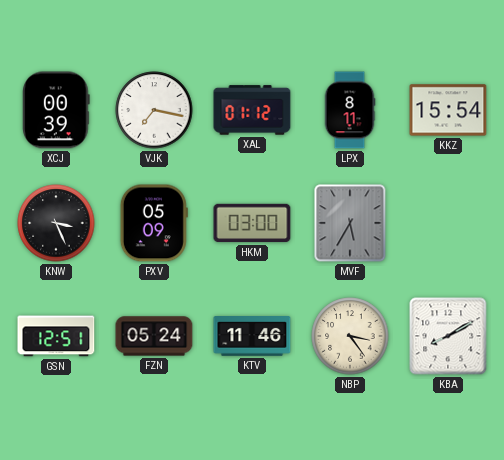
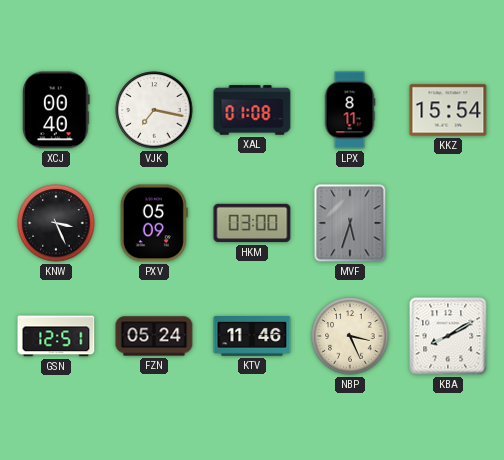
XCJ: 00:39 -> 00:40
XAL: 01:12 -> 01:08
MVF: 5:35 -> 5:33
NBP: 3:24 -> 3:26
